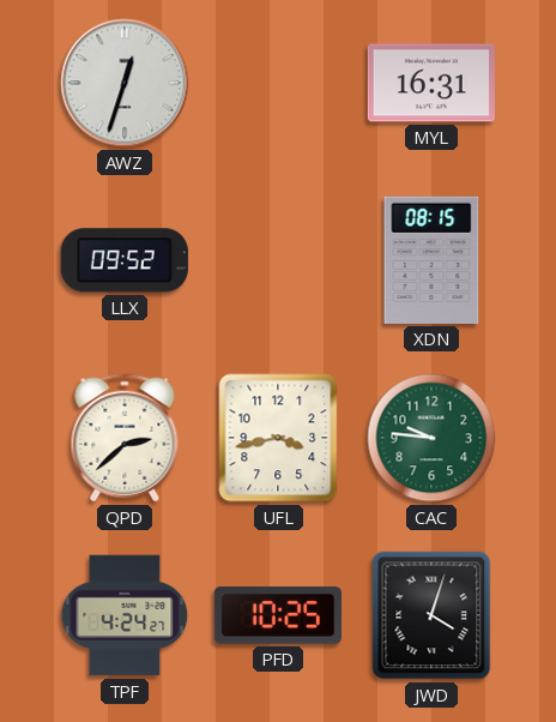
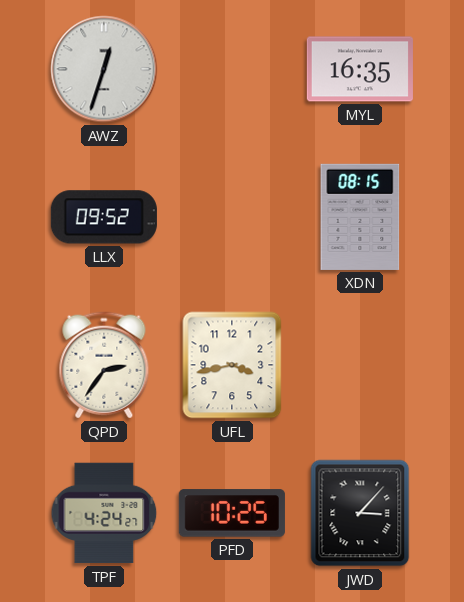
MYL: 16:31 -> 16:35
QPD: 2:38 -> 2:36
CAC: 9:46 -> none
JWD: 4:03 -> 3:07
